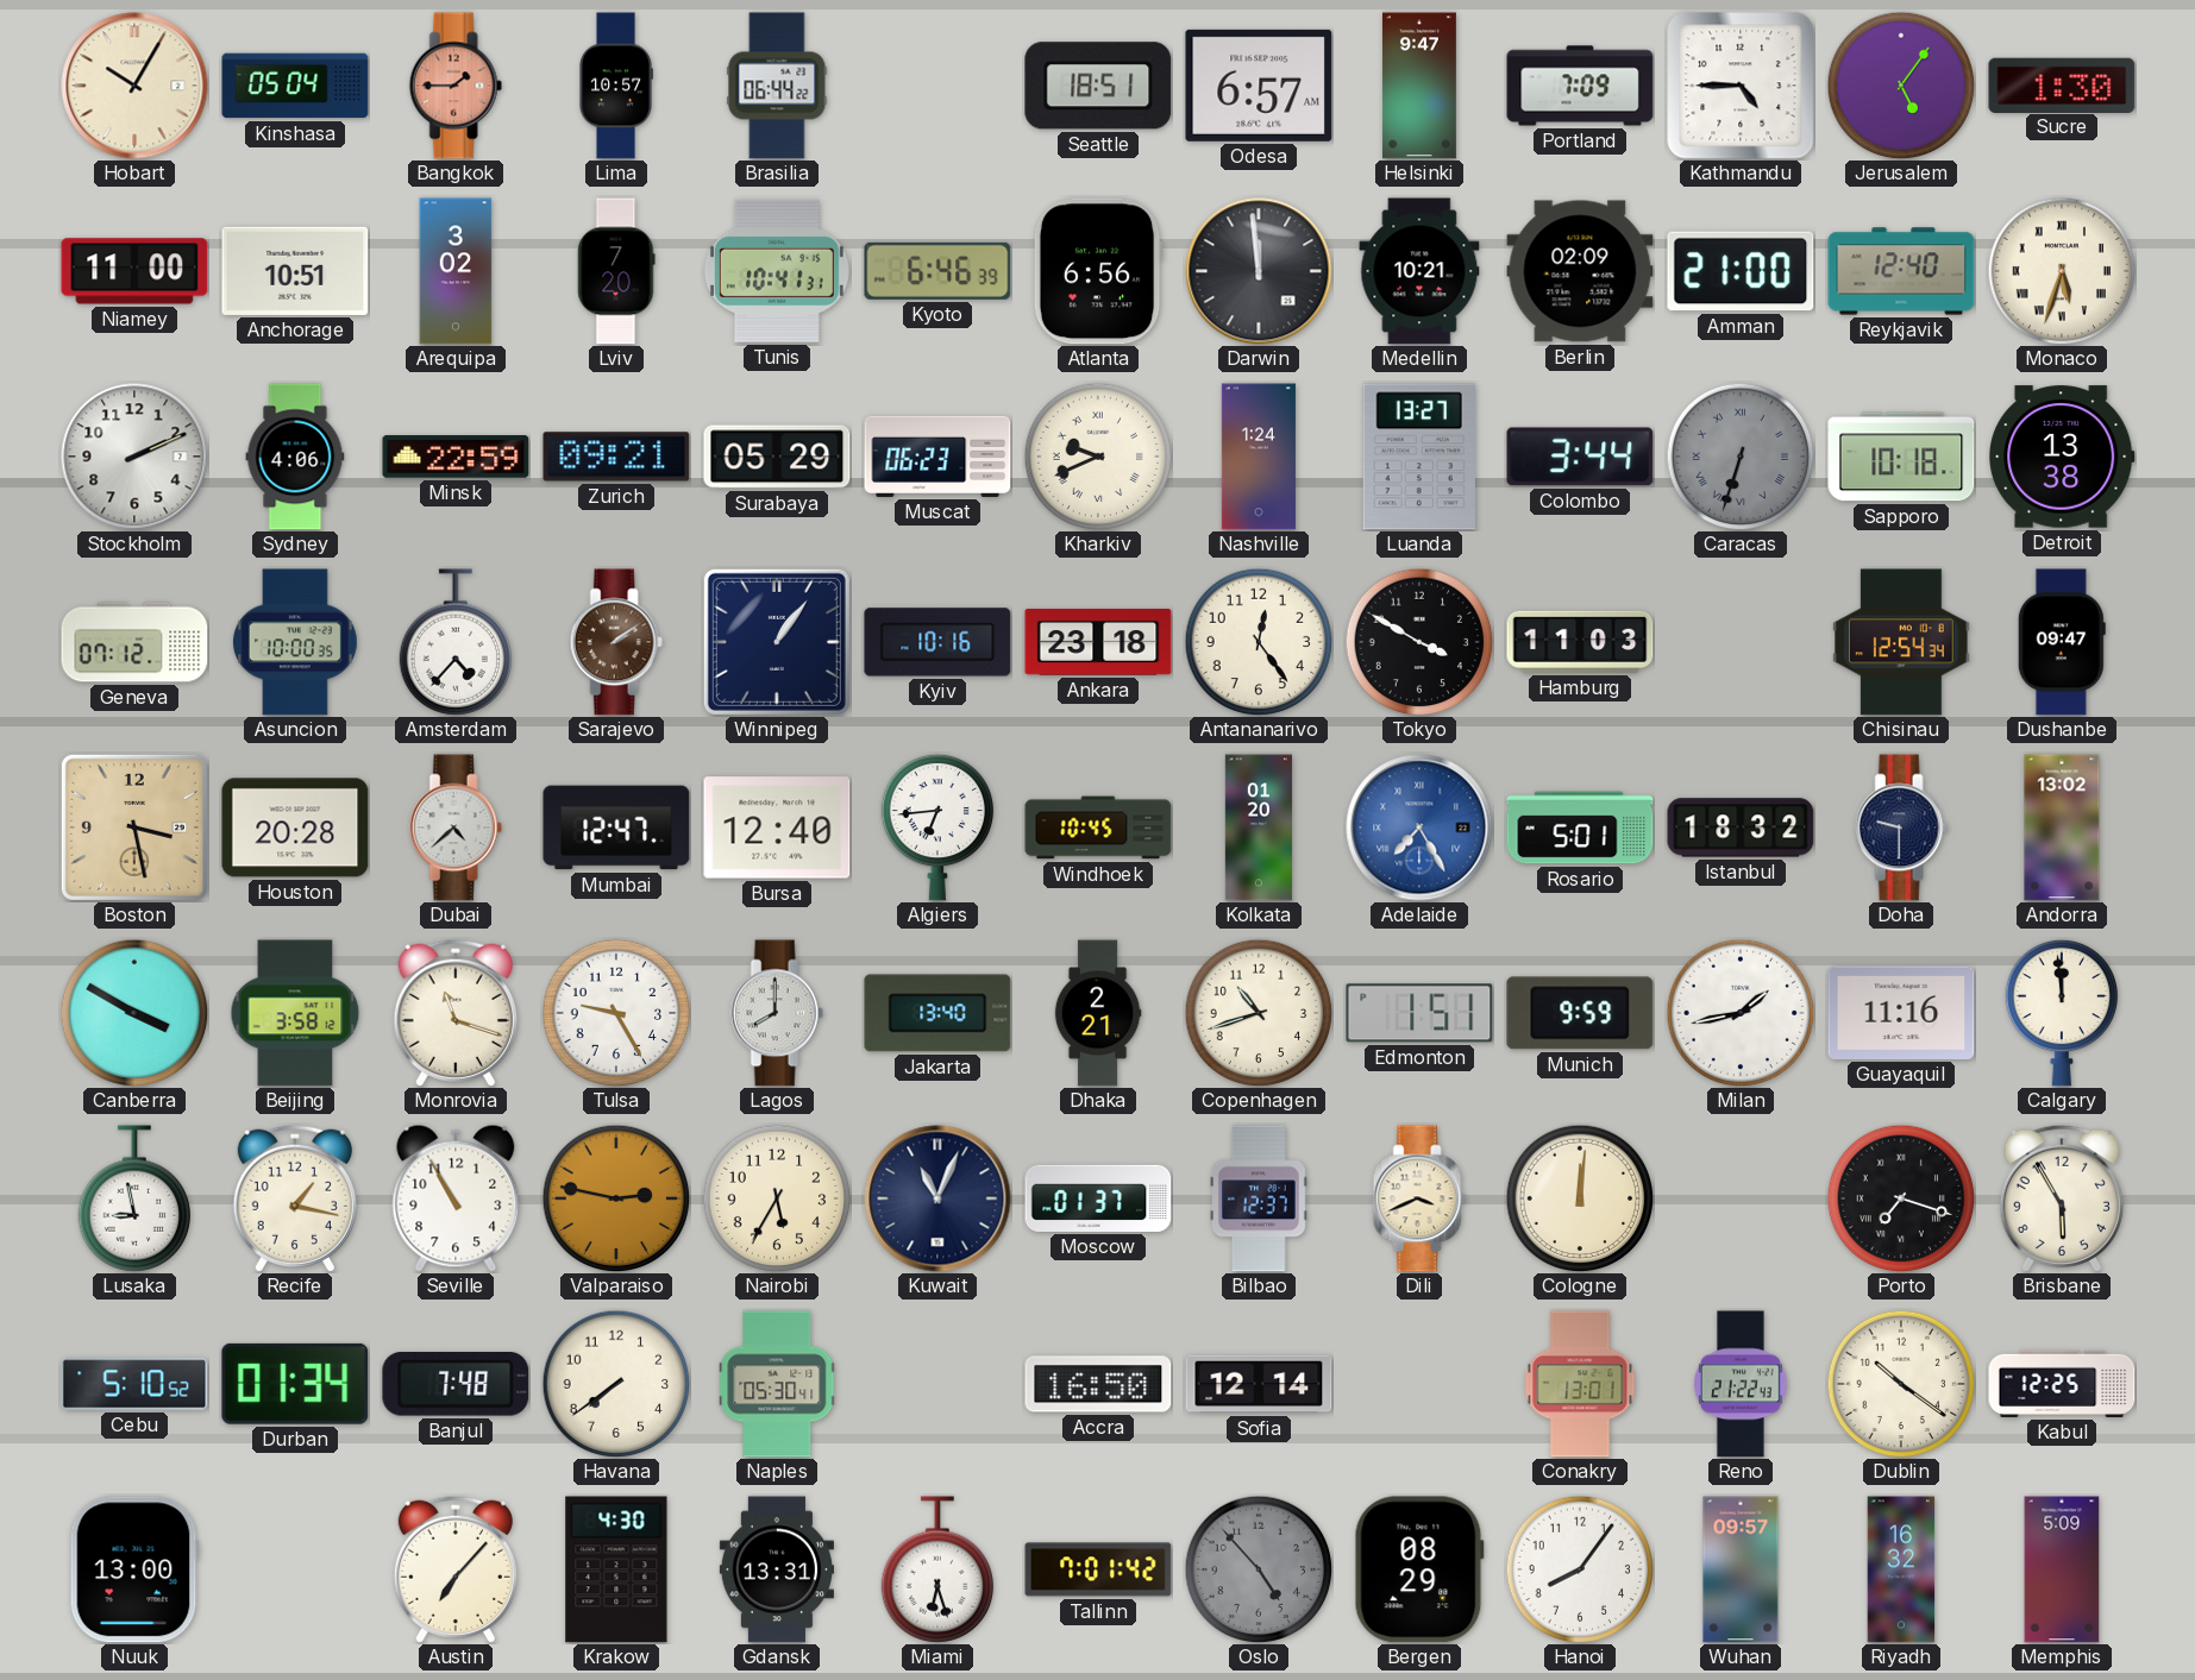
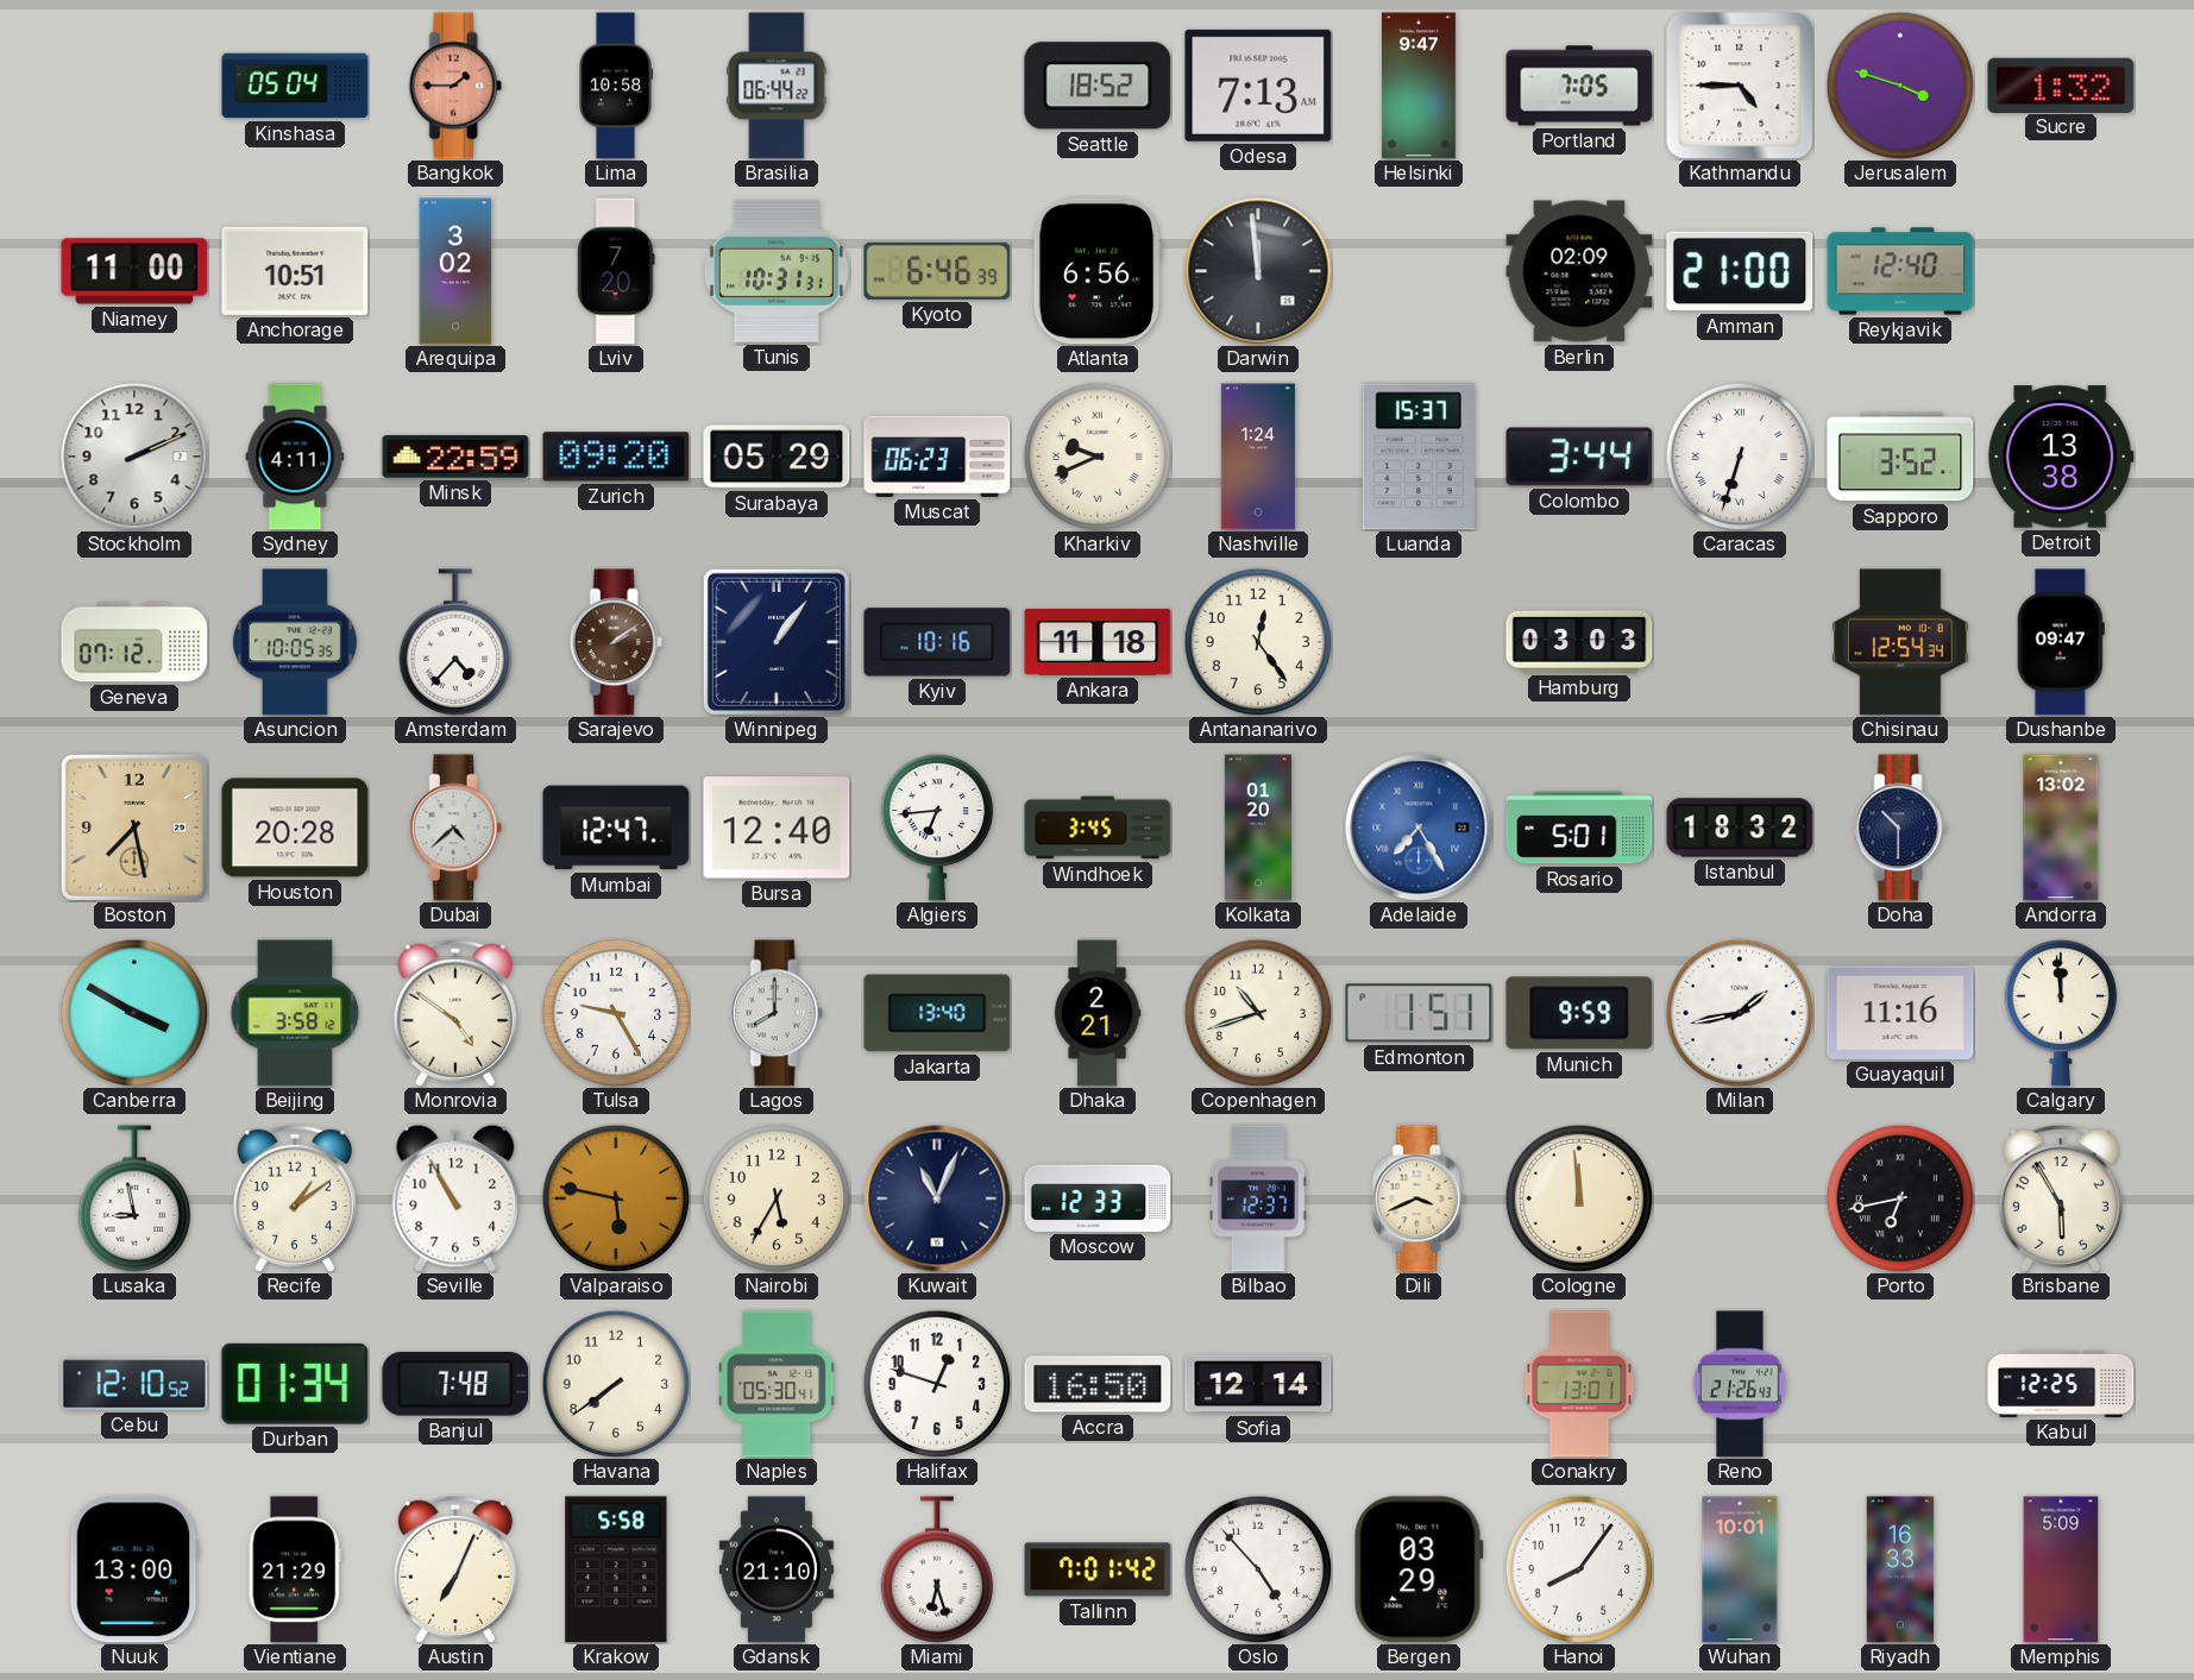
Hobart: 10:05 -> none
Lima: 10:57 -> 10:58
Seattle: 18:51 -> 18:52
Odesa: 6:57 -> 7:13
Portland: 7:09 -> 7:05
Jerusalem: 5:06 -> 3:48
Sucre: 1:30 -> 1:32
Tunis: 10:41 -> 10:31
Medellin: 10:21 -> none
Monaco: 5:33 -> none
Sydney: 4:06 -> 4:11
Zurich: 09:21 -> 09:20
Luanda: 13:27 -> 15:37
Caracas dial: grey -> white
Sapporo: 10:18 -> 3:52
Asuncion: 10:00 -> 10:05
Ankara: 23:18 -> 11:18
Tokyo: 3:50 -> none
Hamburg: 11:03 -> 03:03
Boston: 3:28 -> 7:28
Windhoek: 10:45 -> 3:45
Doha: 9:30 -> 10:30
Monrovia: 11:18 -> 4:51
Recife: 1:17 -> 1:09
Valparaiso: 2:47 -> 5:47
Moscow: 01:37 -> 12:33
Cologne: 12:01 -> 11:59
Porto: 7:18 -> 6:43
Cebu: 5:10 -> 12:10
Halifax: none -> 12:48
Reno: 21:22 -> 21:26
Dublin: 10:21 -> none
Vientiane: none -> 21:29
Austin: 7:07 -> 7:04
Krakow: 4:30 -> 5:58
Gdansk: 13:31 -> 21:10
Oslo dial: grey -> white
Bergen: 08:29 -> 03:29
Wuhan: 09:57 -> 10:01
Riyadh: 16:32 -> 16:33
